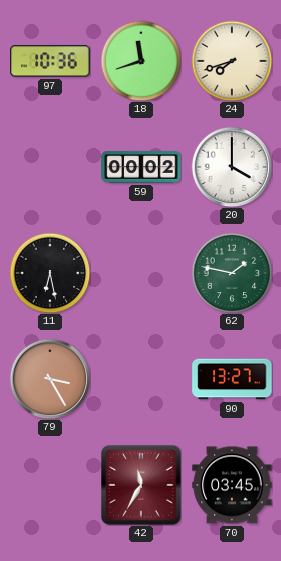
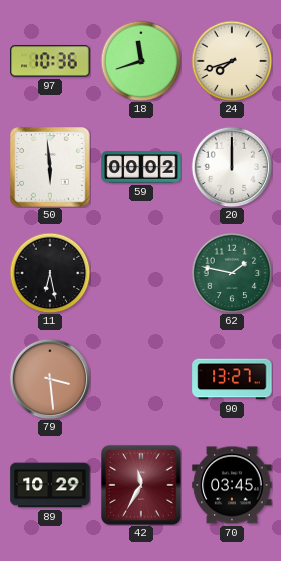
50: none -> 5:59
20: 4:00 -> 12:00
79: 3:25 -> 3:29
89: none -> 10:29
